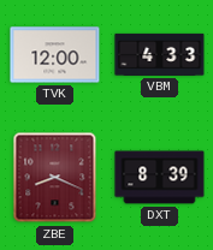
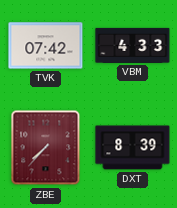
TVK: 12:00 -> 07:42
ZBE: 8:19 -> 7:37
